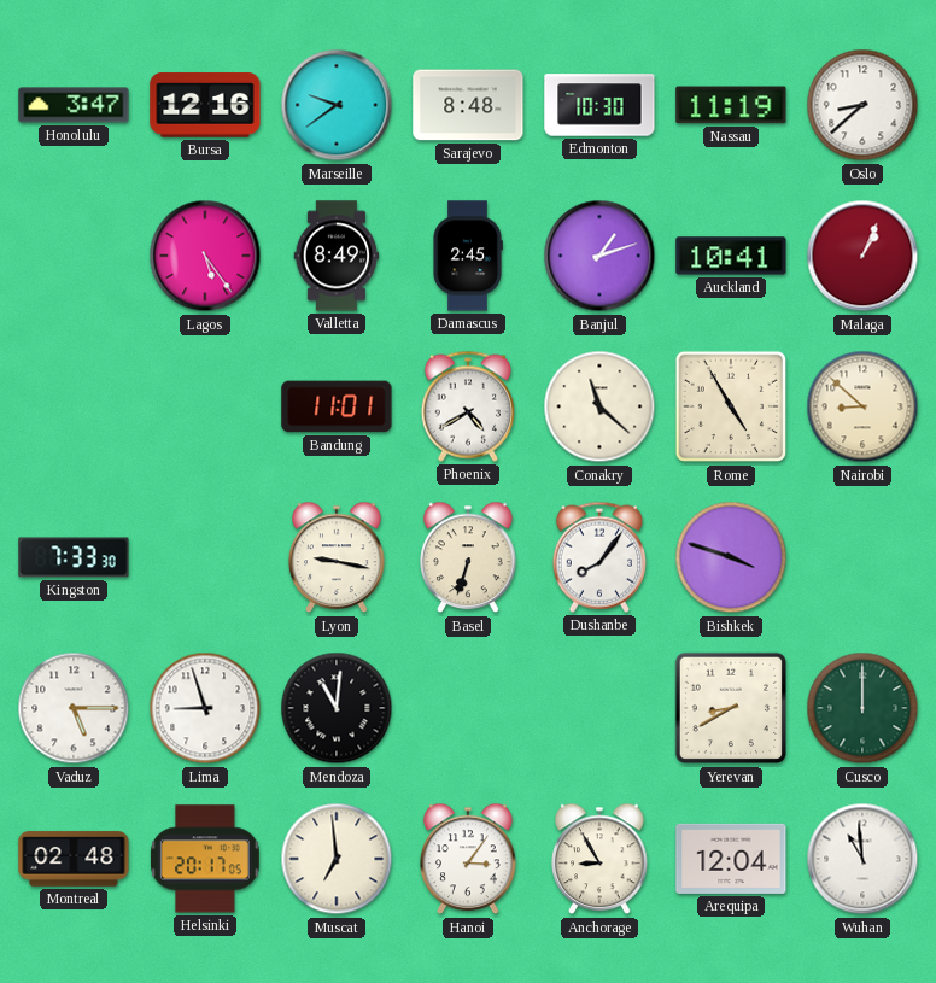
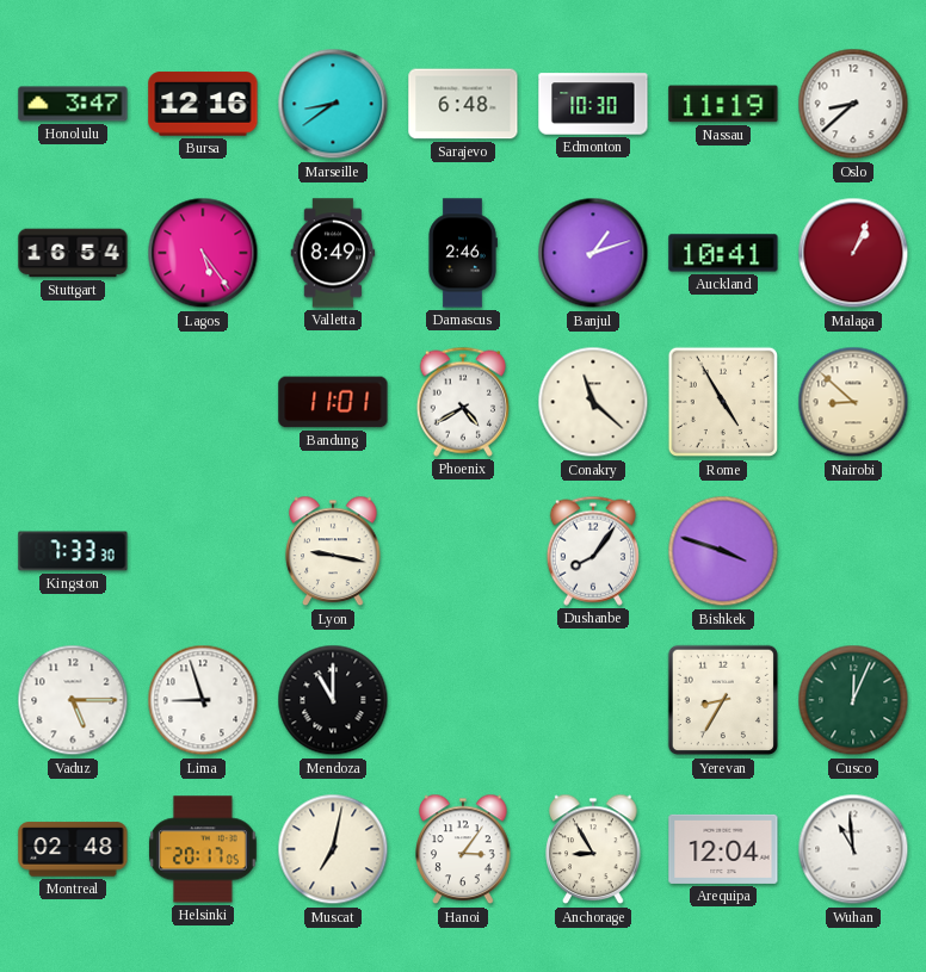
Marseille: 9:39 -> 8:39
Sarajevo: 8:48 -> 6:48
Stuttgart: none -> 16:54
Damascus: 2:45 -> 2:46
Basel: 6:33 -> none
Mendoza: 11:01 -> 11:00
Yerevan: 8:40 -> 8:35
Cusco: 12:00 -> 12:04
Muscat: 6:59 -> 7:02
